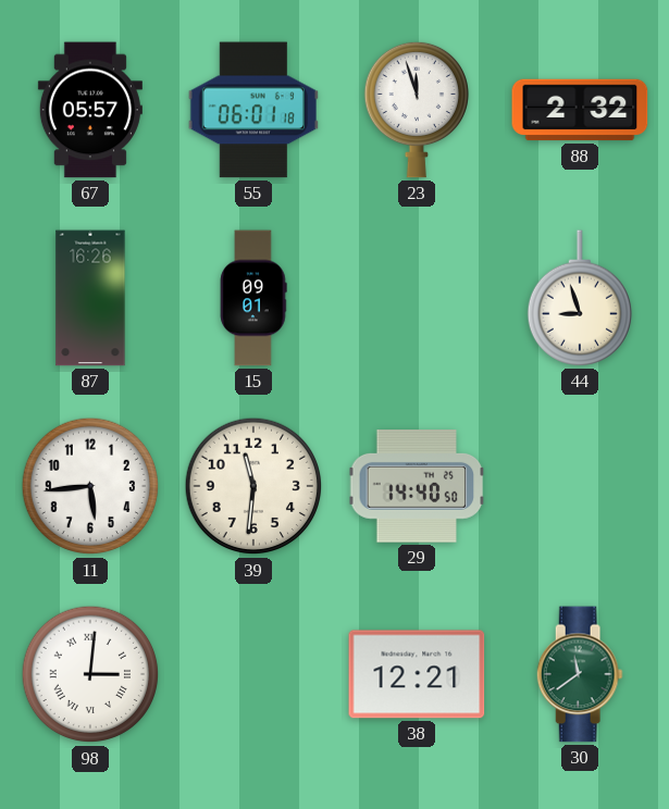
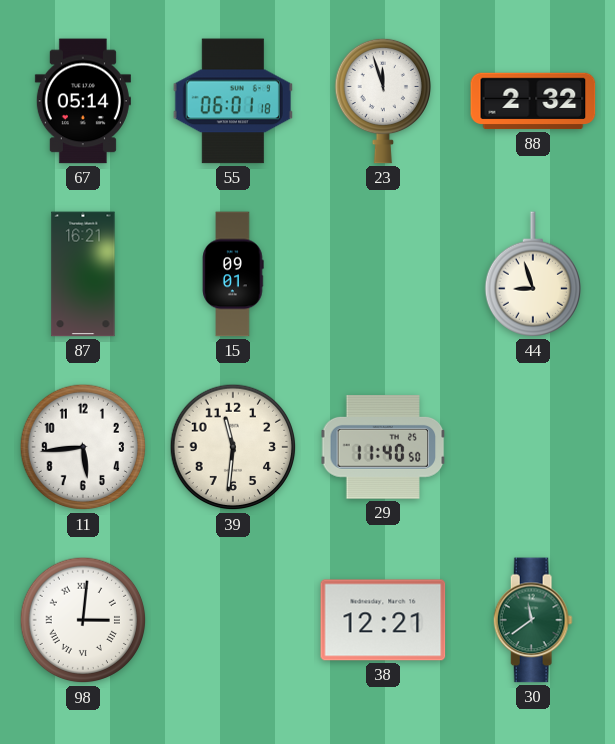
67: 05:57 -> 05:14
87: 16:26 -> 16:21
29: 14:40 -> 11:40
